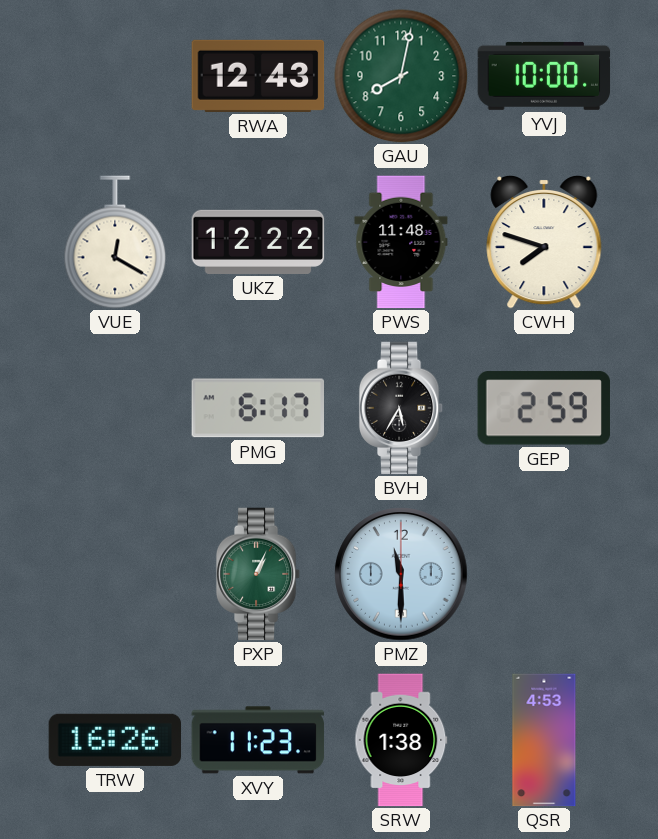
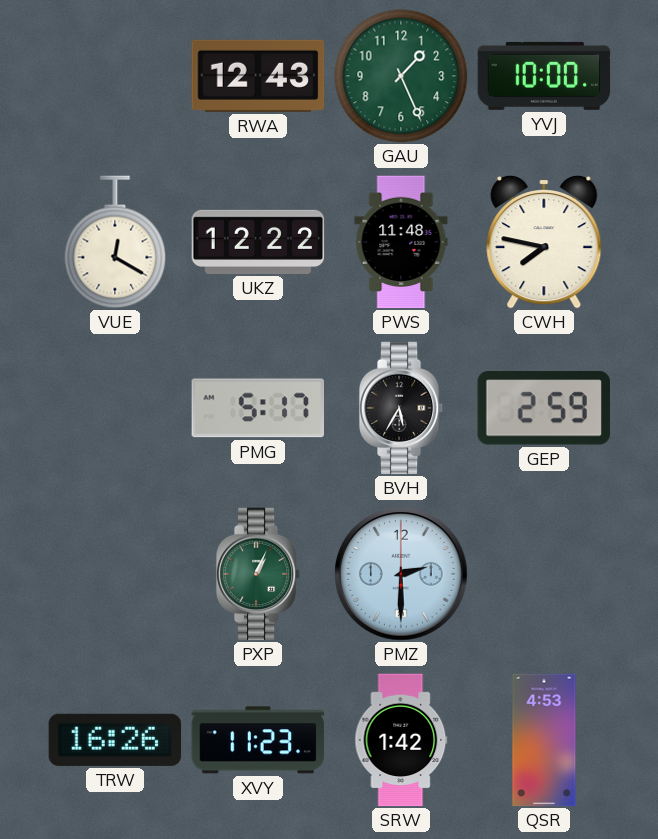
GAU: 8:02 -> 1:26
CWH: 7:48 -> 7:47
PMG: 6:17 -> 5:17
PMZ: 11:30 -> 2:30
SRW: 1:38 -> 1:42
